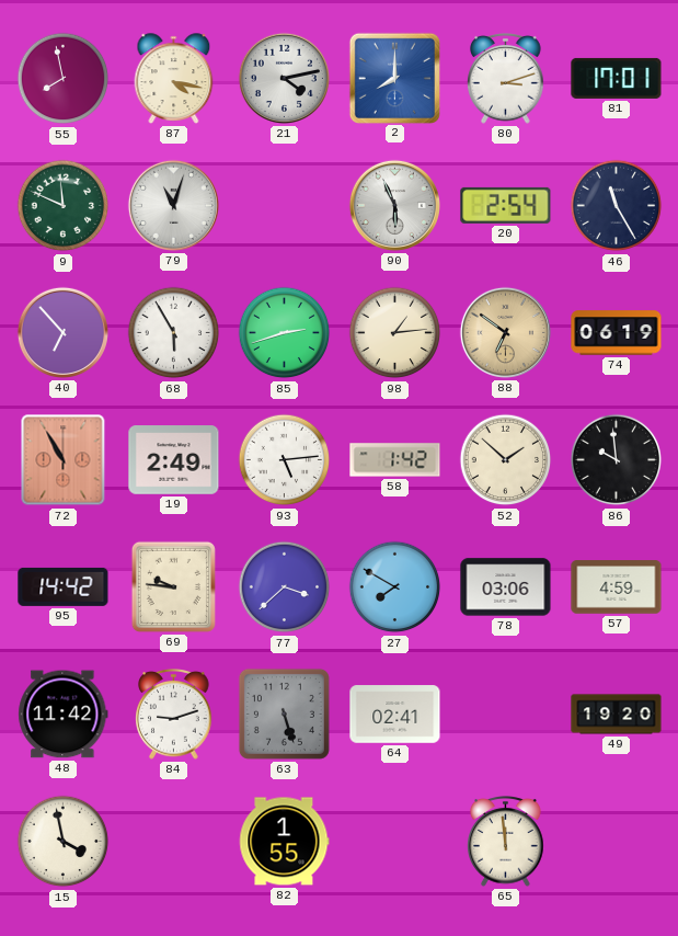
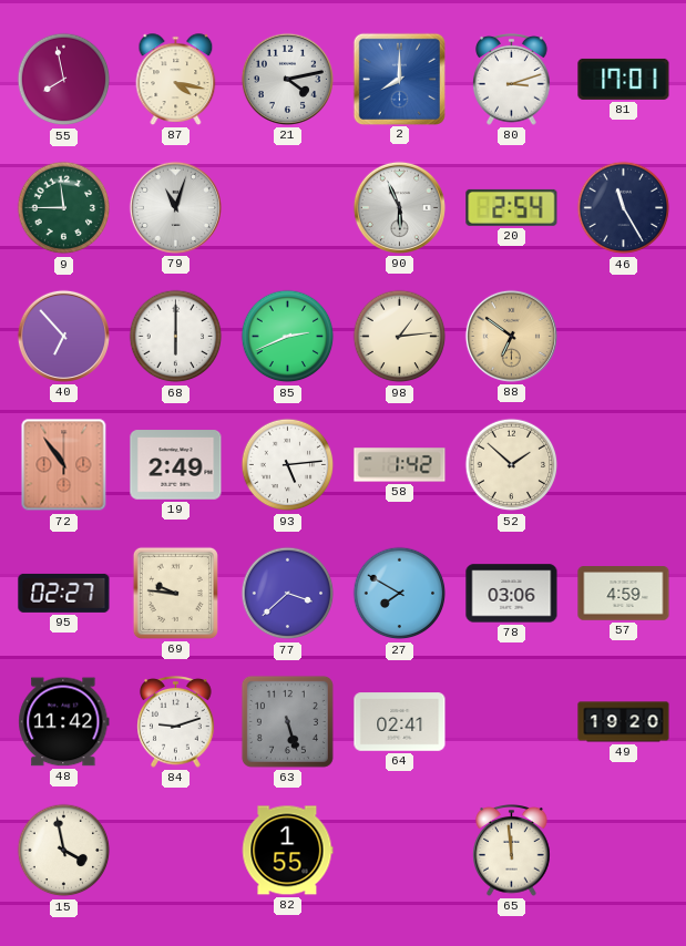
9: 11:49 -> 11:45
68: 5:55 -> 6:00
85: 2:42 -> 2:41
74: 06:19 -> none
72: 10:55 -> 10:54
86: 9:59 -> none
95: 14:42 -> 02:27
